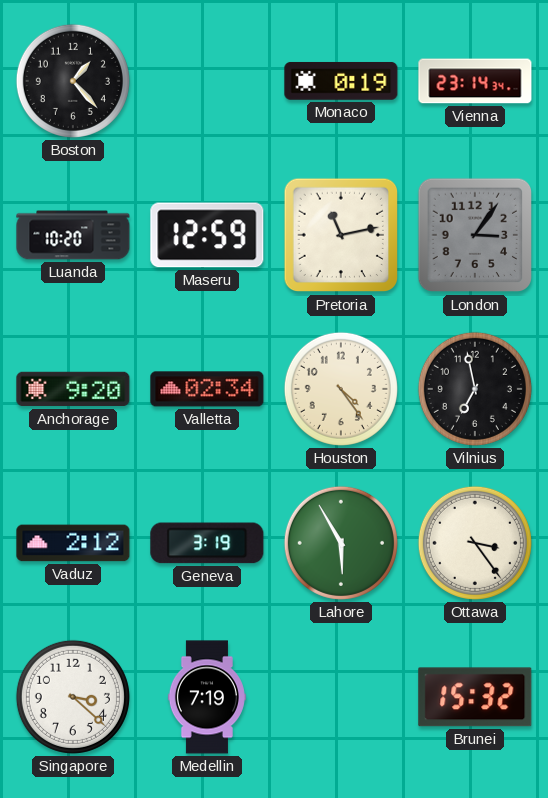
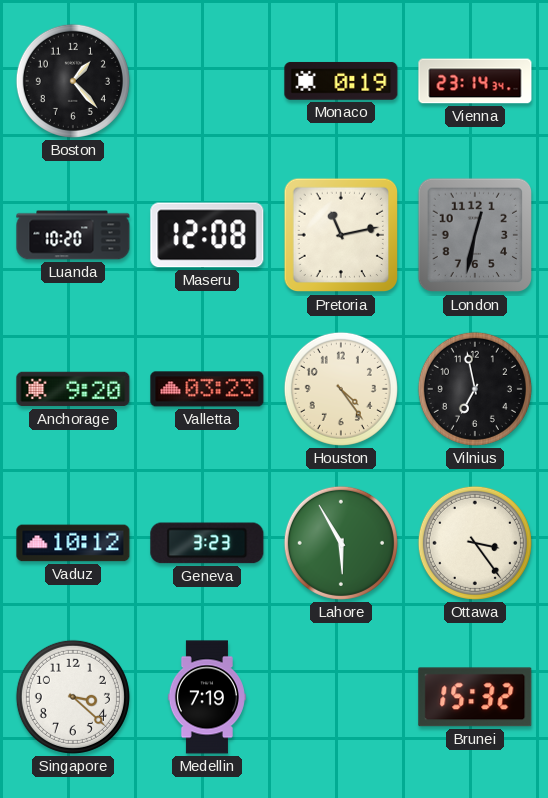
Maseru: 12:59 -> 12:08
London: 3:06 -> 12:32
Valletta: 02:34 -> 03:23
Vaduz: 2:12 -> 10:12
Geneva: 3:19 -> 3:23
